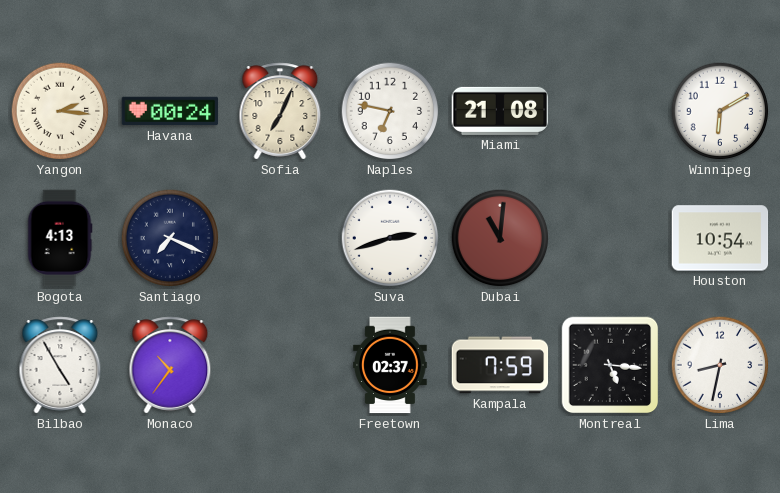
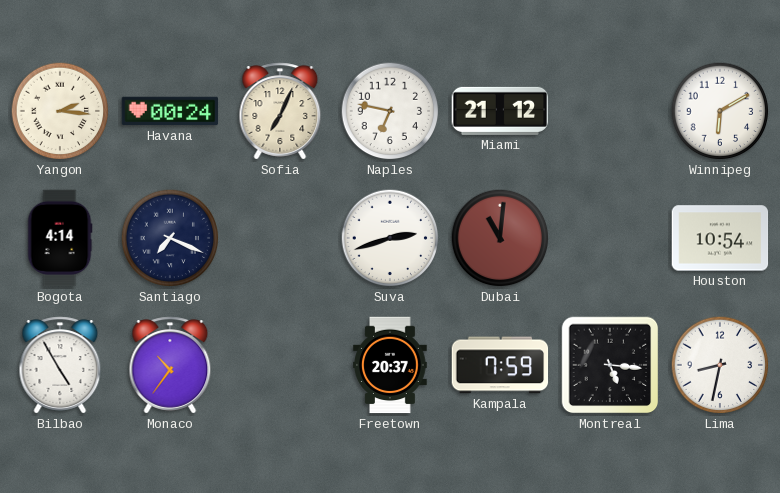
Miami: 21:08 -> 21:12
Bogota: 4:13 -> 4:14
Freetown: 02:37 -> 20:37
